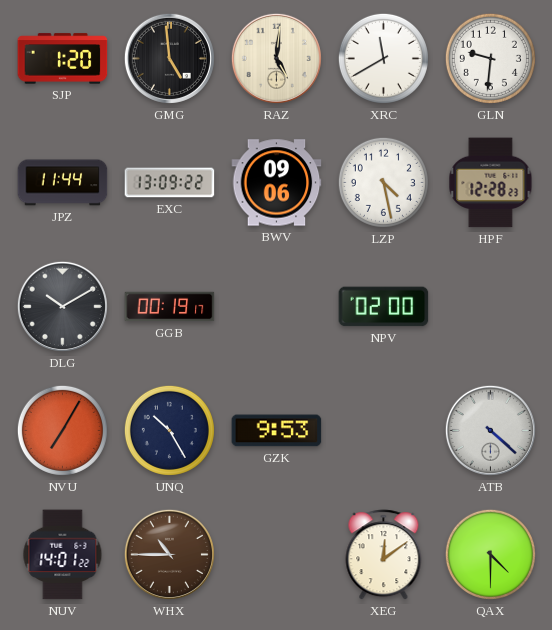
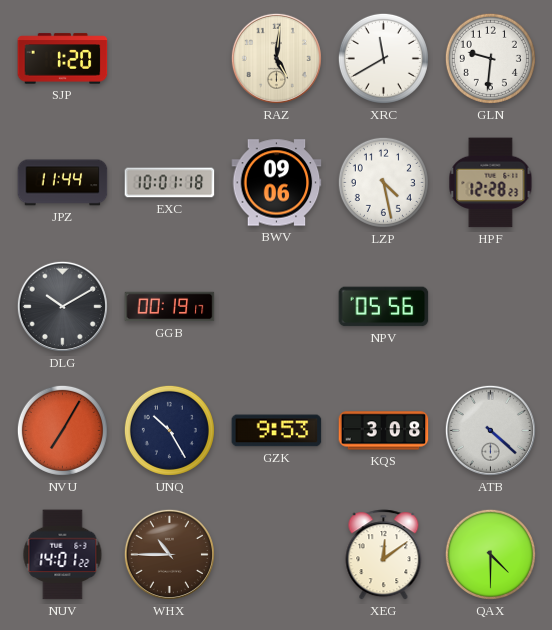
GMG: 4:59 -> none
EXC: 13:09 -> 10:01
NPV: 02:00 -> 05:56
KQS: none -> 3:08
